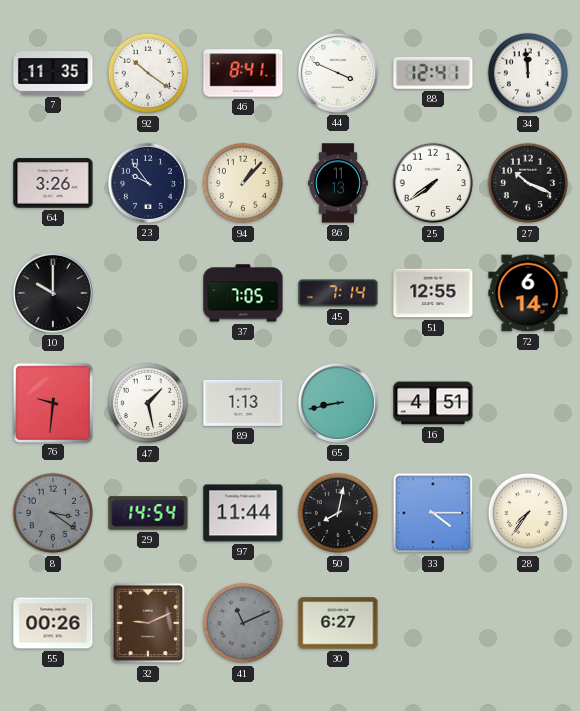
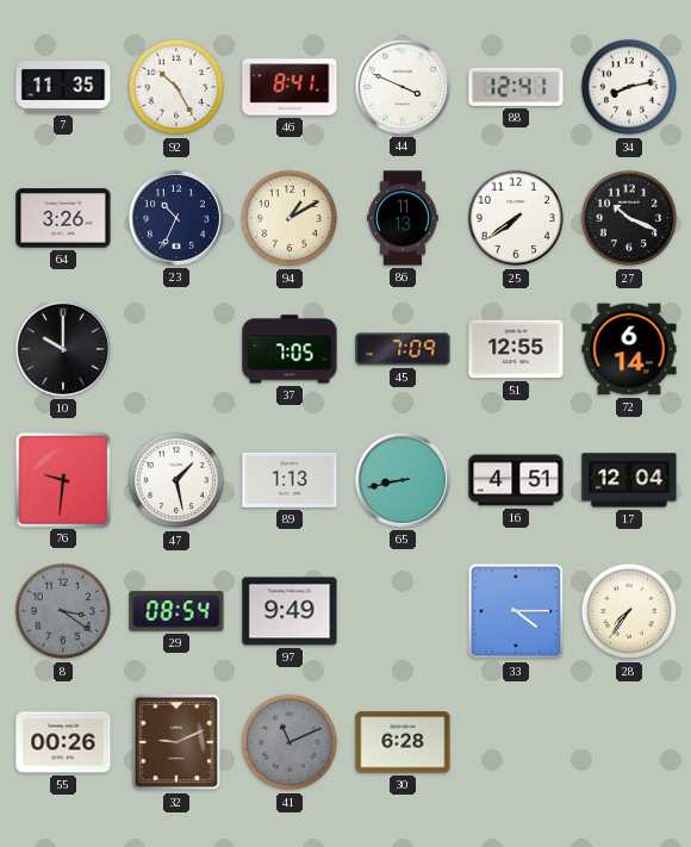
92: 10:21 -> 10:25
34: 11:59 -> 8:13
23: 9:54 -> 10:34
94: 1:07 -> 1:10
45: 7:14 -> 7:09
17: none -> 12:04
29: 14:54 -> 08:54
97: 11:44 -> 9:49
50: 8:02 -> none
30: 6:27 -> 6:28
